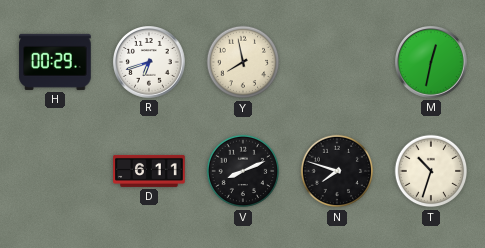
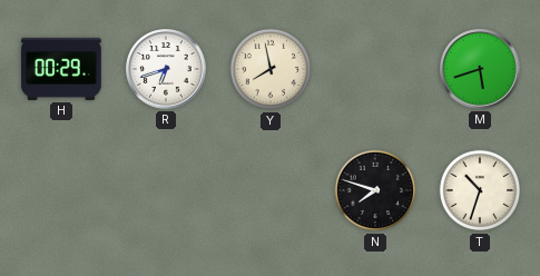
M: 12:32 -> 5:42
D: 6:11 -> none
V: 8:11 -> none
